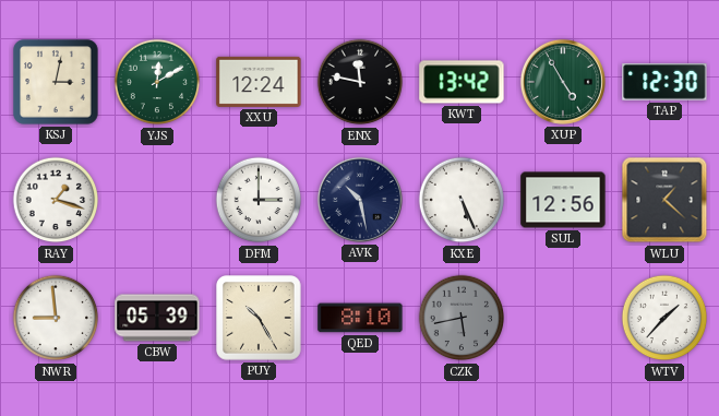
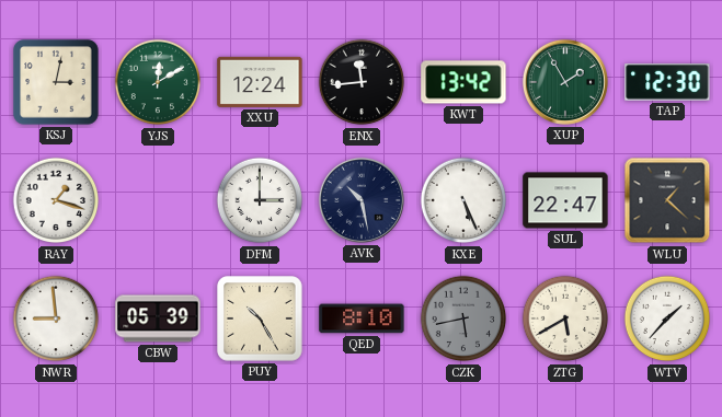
ENX: 11:47 -> 11:44
XUP: 4:55 -> 1:55
SUL: 12:56 -> 22:47
ZTG: none -> 5:40
